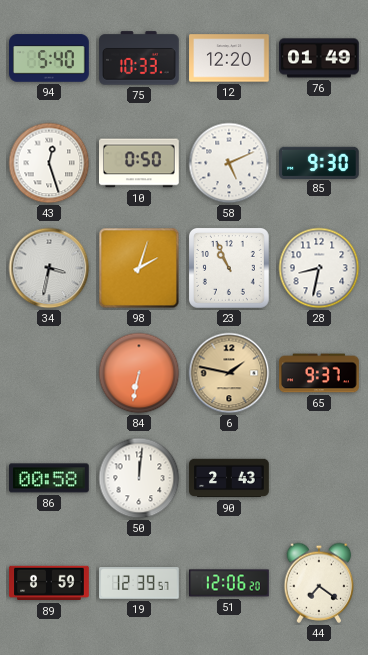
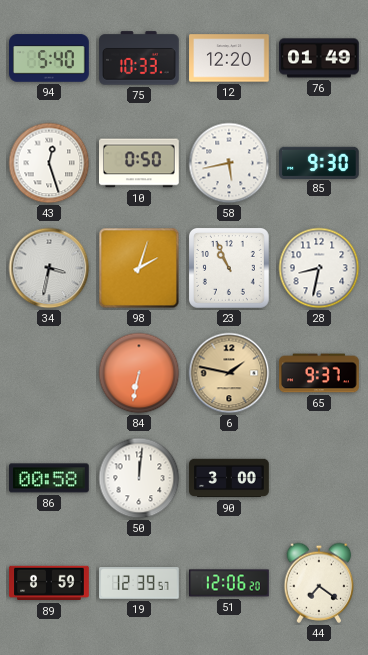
58: 5:11 -> 5:43
90: 2:43 -> 3:00
